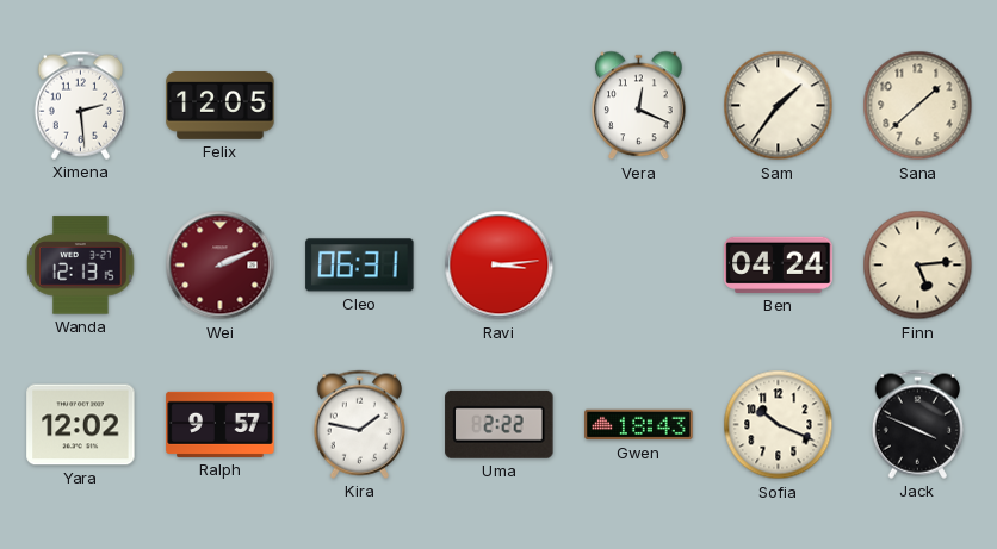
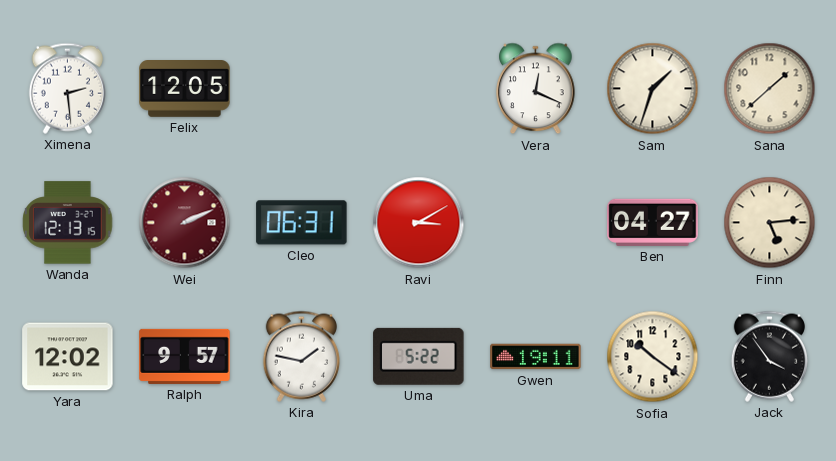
Sam: 1:36 -> 1:33
Ravi: 3:14 -> 3:10
Ben: 04:24 -> 04:27
Uma: 2:22 -> 5:22
Gwen: 18:43 -> 19:11
Sofia: 10:19 -> 10:21
Jack: 3:49 -> 3:54
